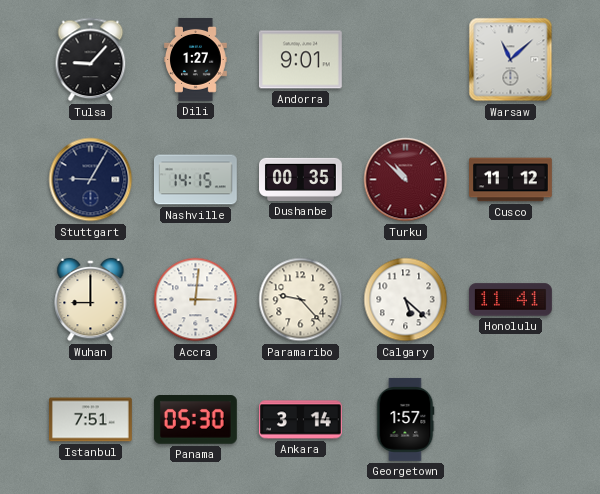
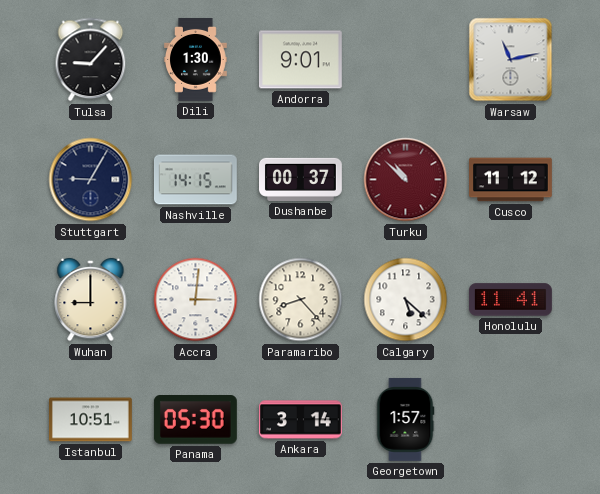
Dili: 1:27 -> 1:30
Warsaw: 11:08 -> 11:13
Dushanbe: 00:35 -> 00:37
Paramaribo: 9:23 -> 8:23
Istanbul: 7:51 -> 10:51
